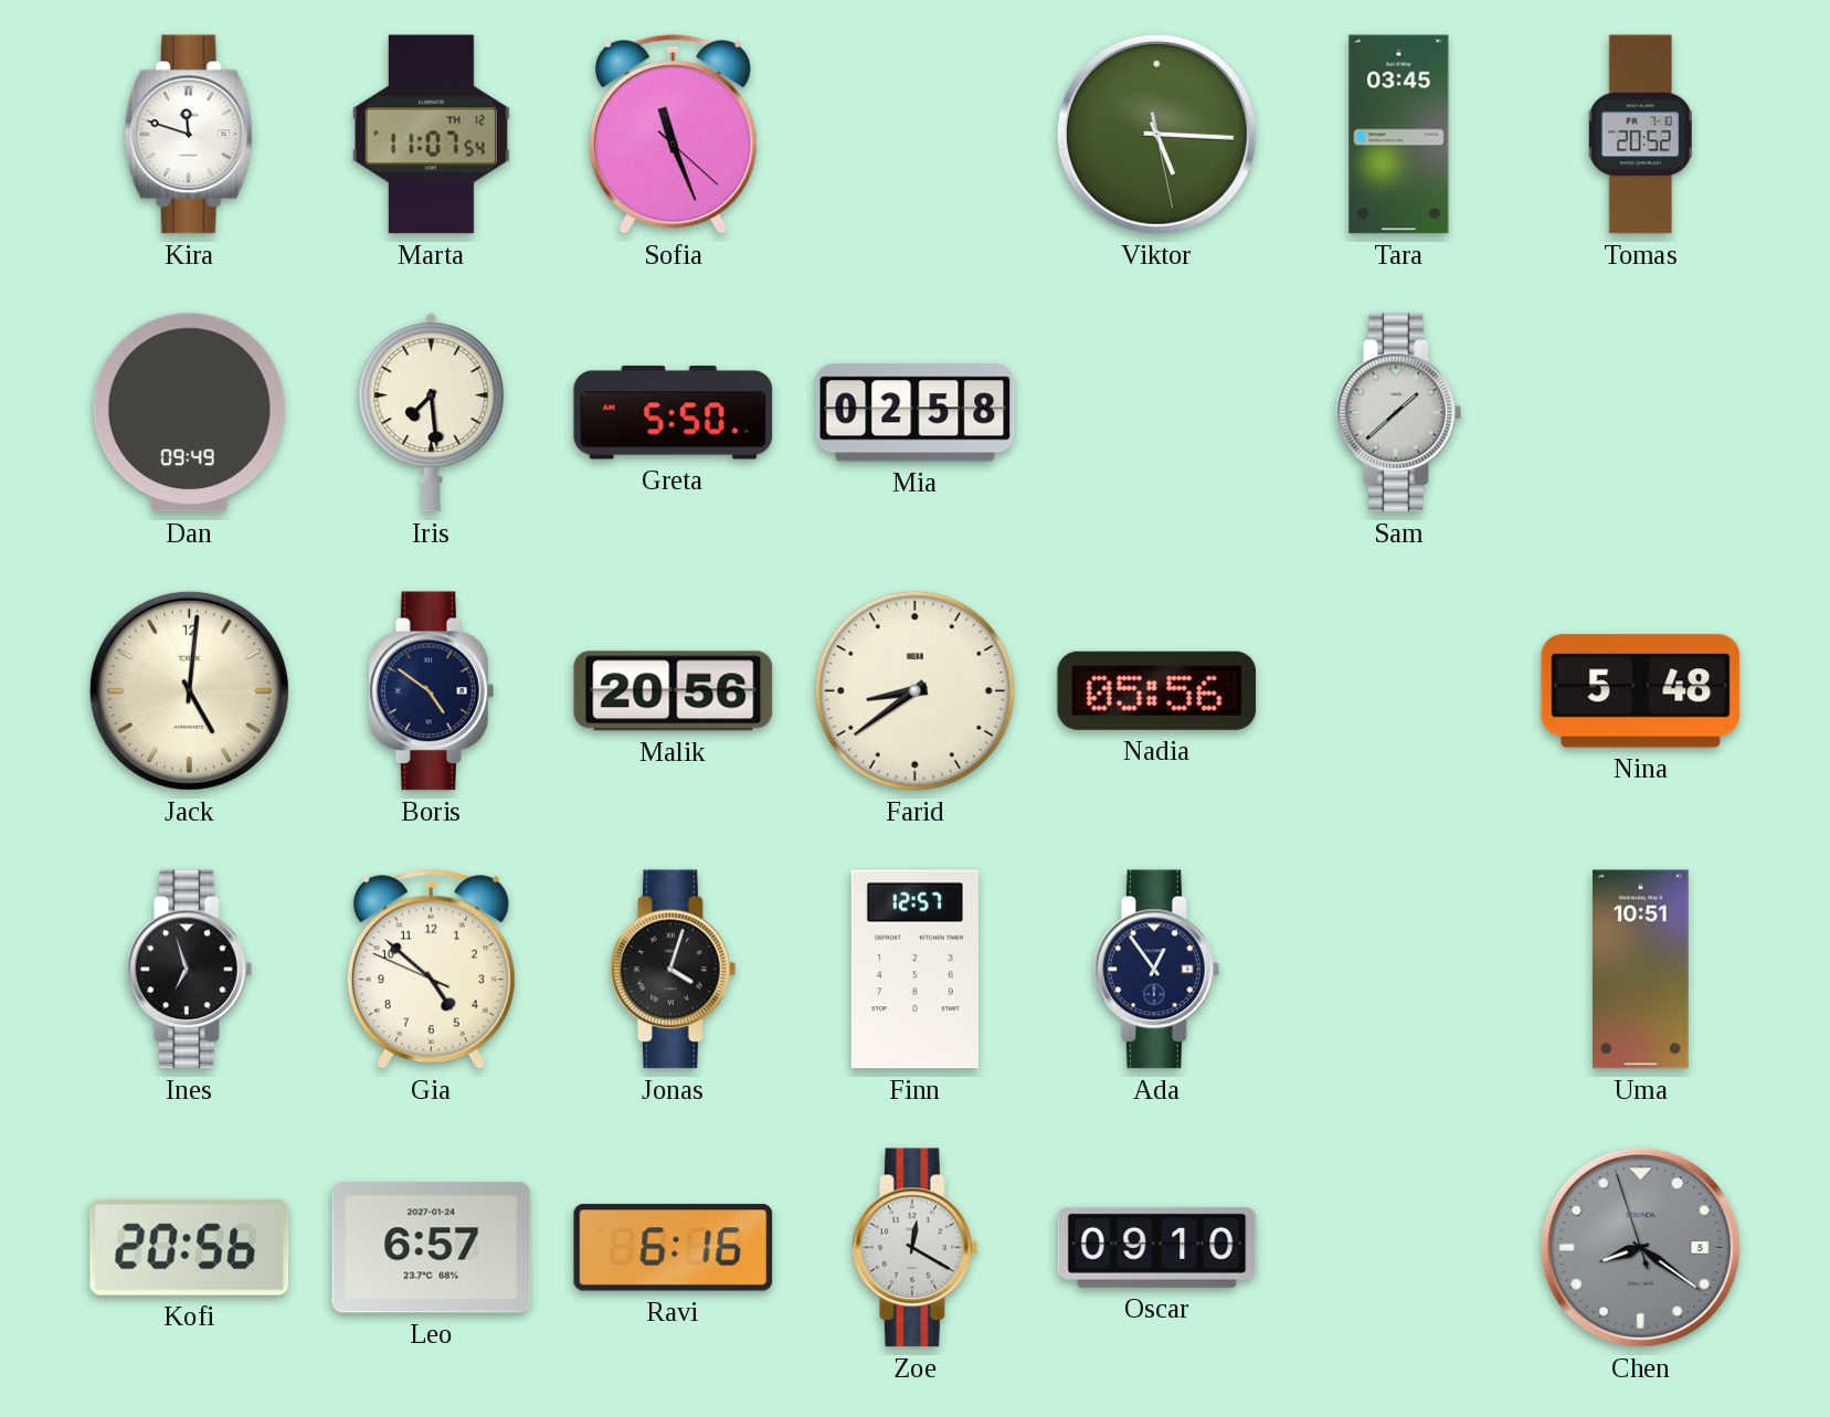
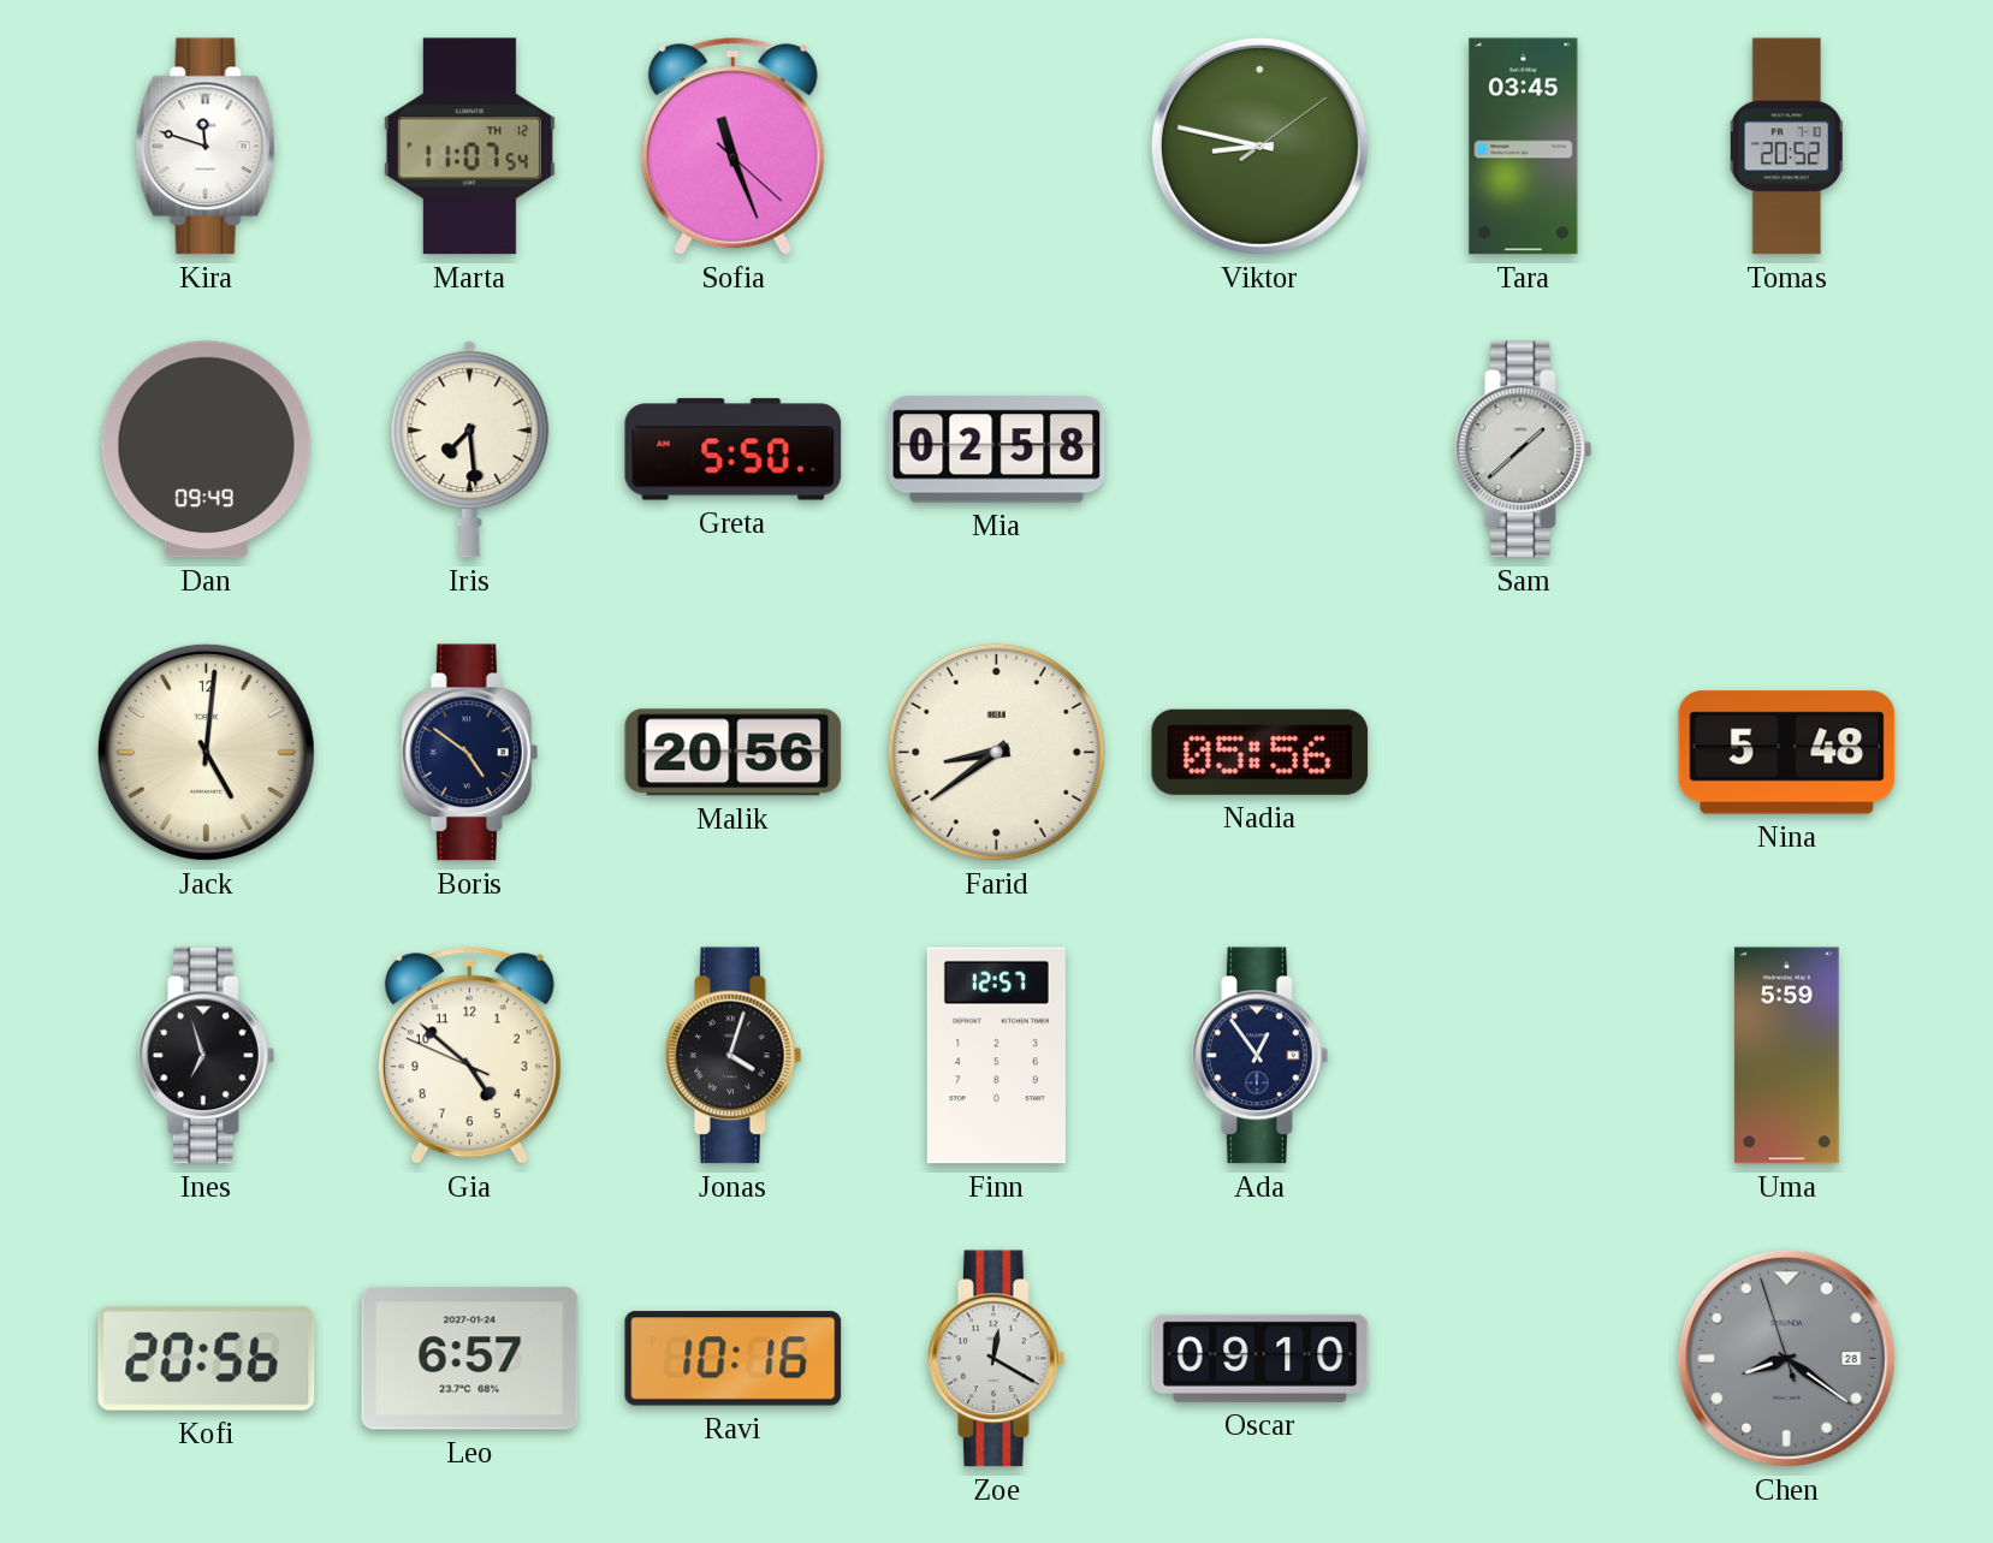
Viktor: 5:15 -> 8:47
Uma: 10:51 -> 5:59
Ravi: 6:16 -> 10:16
Chen date: 5 -> 28
